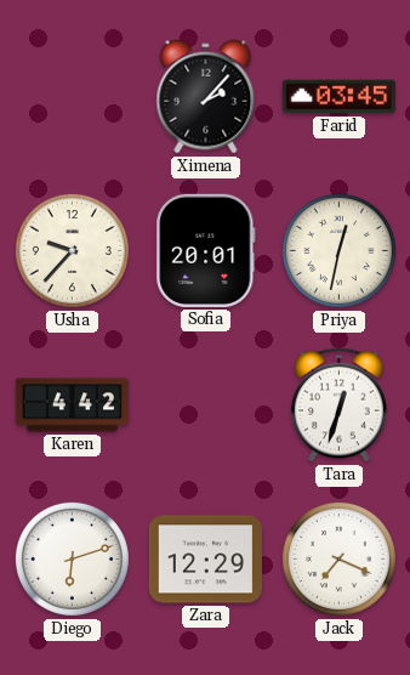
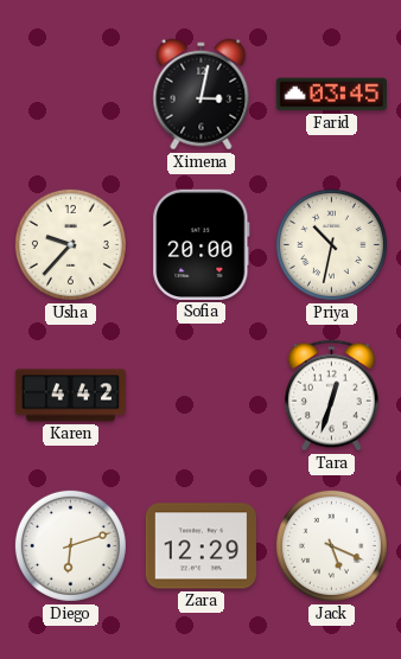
Ximena: 2:07 -> 3:02
Sofia: 20:01 -> 20:00
Priya: 12:32 -> 10:32
Jack: 7:19 -> 5:19
